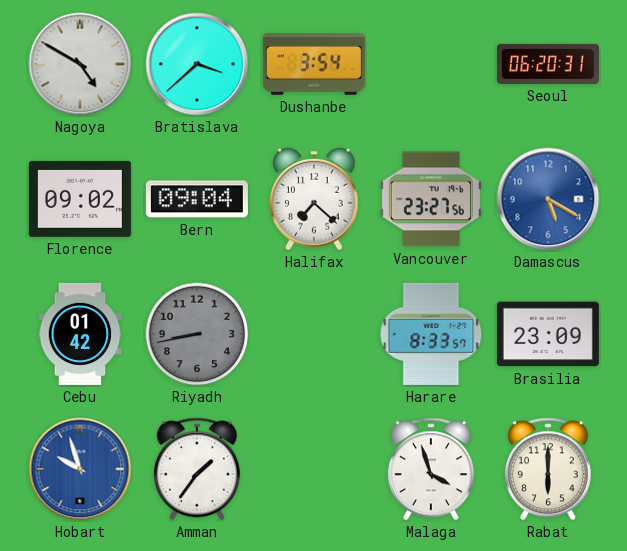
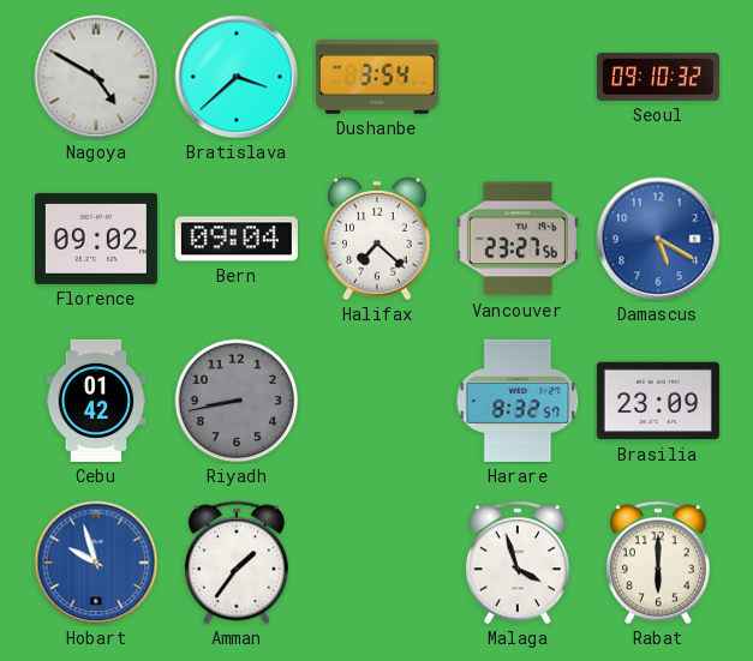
Seoul: 06:20 -> 09:10
Harare: 8:33 -> 8:32
